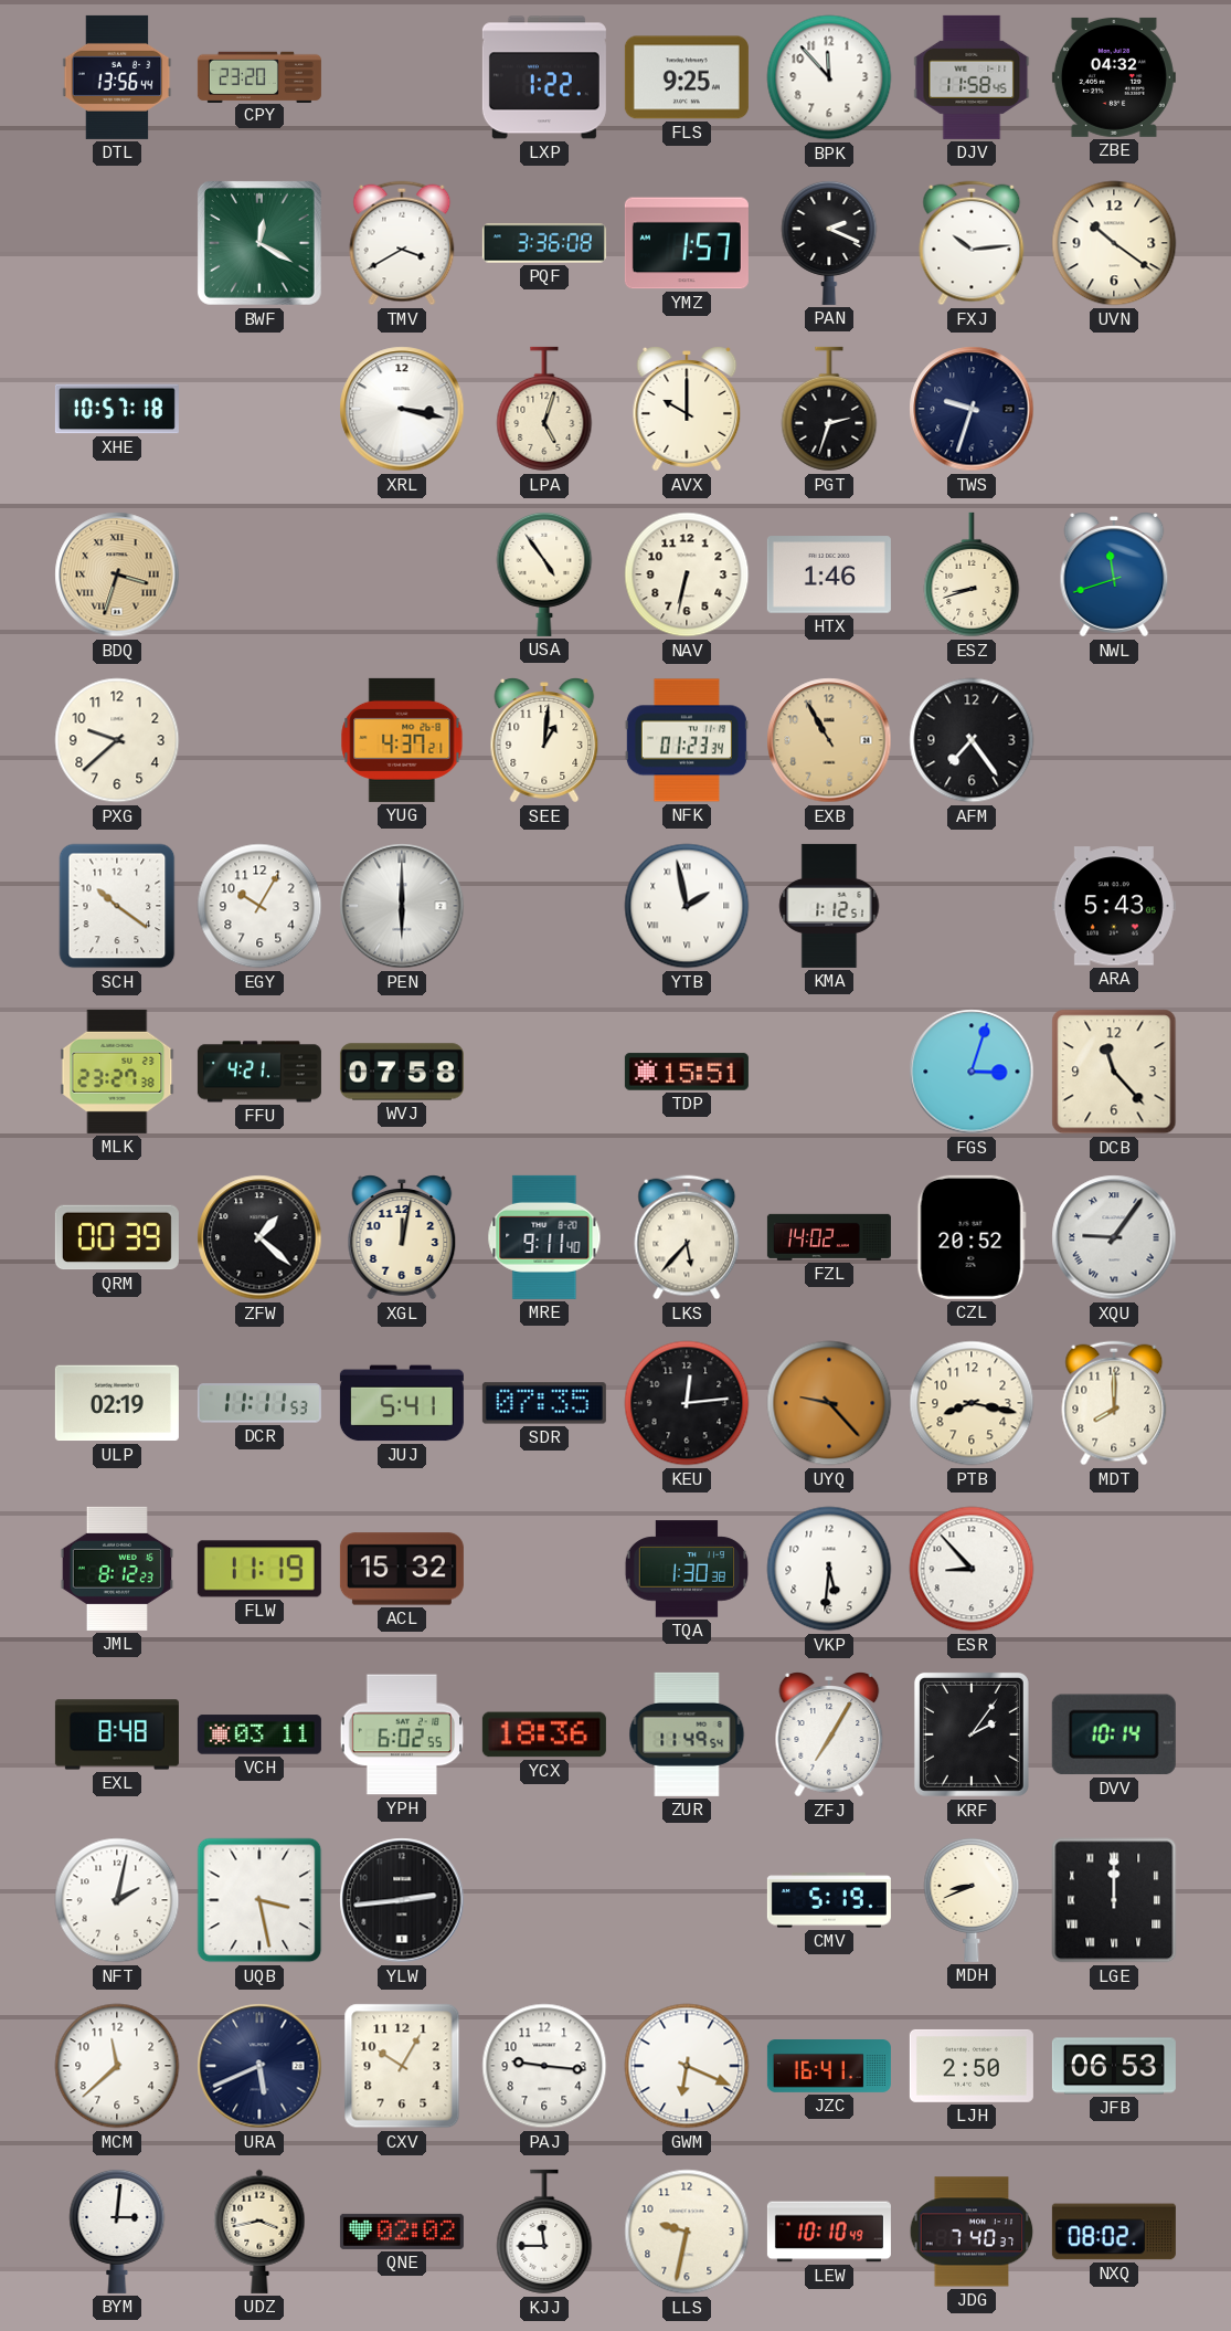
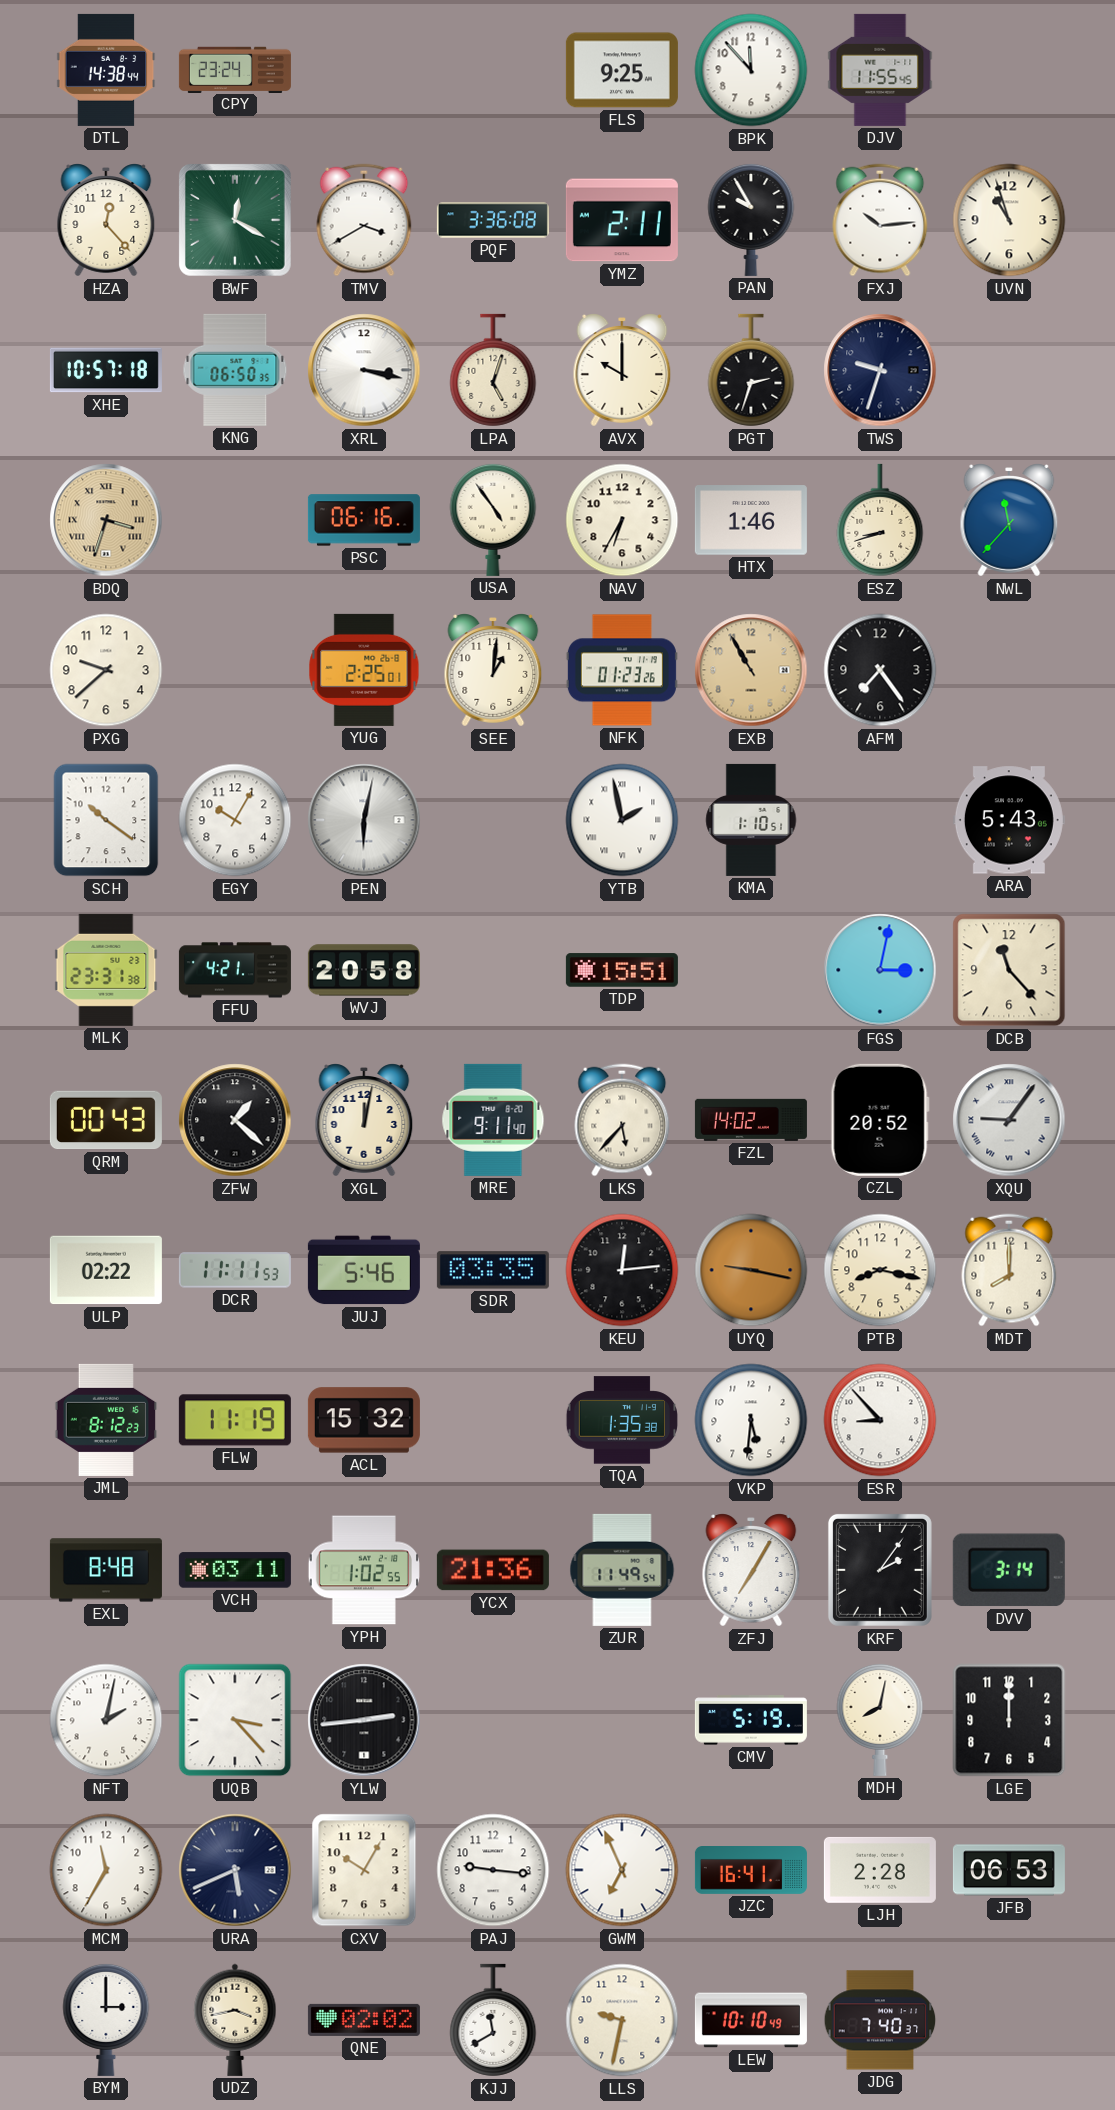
DTL: 13:56 -> 14:38
CPY: 23:20 -> 23:24
LXP: 1:22 -> none
DJV: 11:58 -> 11:55
ZBE: 04:32 -> none
HZA: none -> 12:23
YMZ: 1:57 -> 2:11
PAN: 2:19 -> 9:55
UVN: 10:21 -> 10:57
KNG: none -> 06:50
PSC: none -> 06:16
NAV: 6:32 -> 6:35
NWL: 11:42 -> 11:37
YUG: 4:37 -> 2:25
NFK: 01:23:34 -> 01:23:26
PEN: 6:00 -> 6:02
KMA: 1:12 -> 1:10
MLK: 23:27 -> 23:31
WVJ: 07:58 -> 20:58
FGS: 3:03 -> 3:02
QRM: 00:39 -> 00:43
ULP: 02:19 -> 02:22
JUJ: 5:41 -> 5:46
SDR: 07:35 -> 03:35
UYQ: 9:23 -> 9:17
TQA: 1:30 -> 1:35
YPH: 6:02 -> 1:02
YCX: 18:36 -> 21:36
DVV: 10:14 -> 3:14
UQB: 3:28 -> 3:23
MDH: 8:41 -> 8:02
LGE numerals: Roman -> Arabic
MCM: 11:38 -> 11:35
GWM: 6:19 -> 6:56
LJH: 2:50 -> 2:28
BYM: 3:01 -> 3:00
KJJ: 11:45 -> 11:40
NXQ: 08:02 -> none
